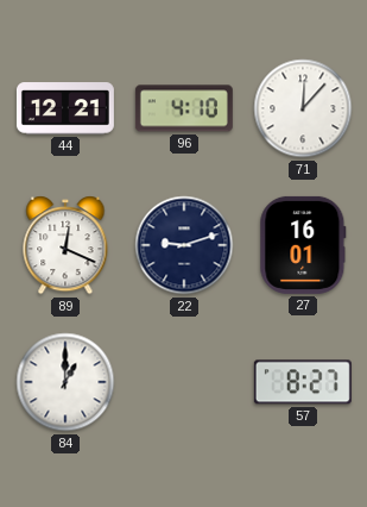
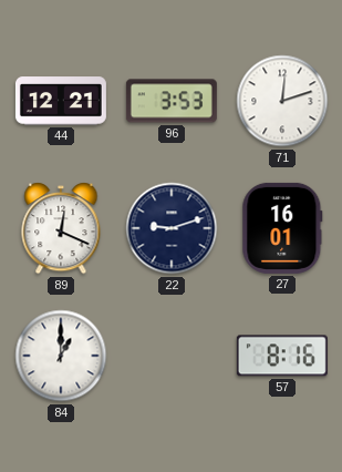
96: 4:10 -> 3:53
71: 12:07 -> 12:12
57: 8:27 -> 8:16
